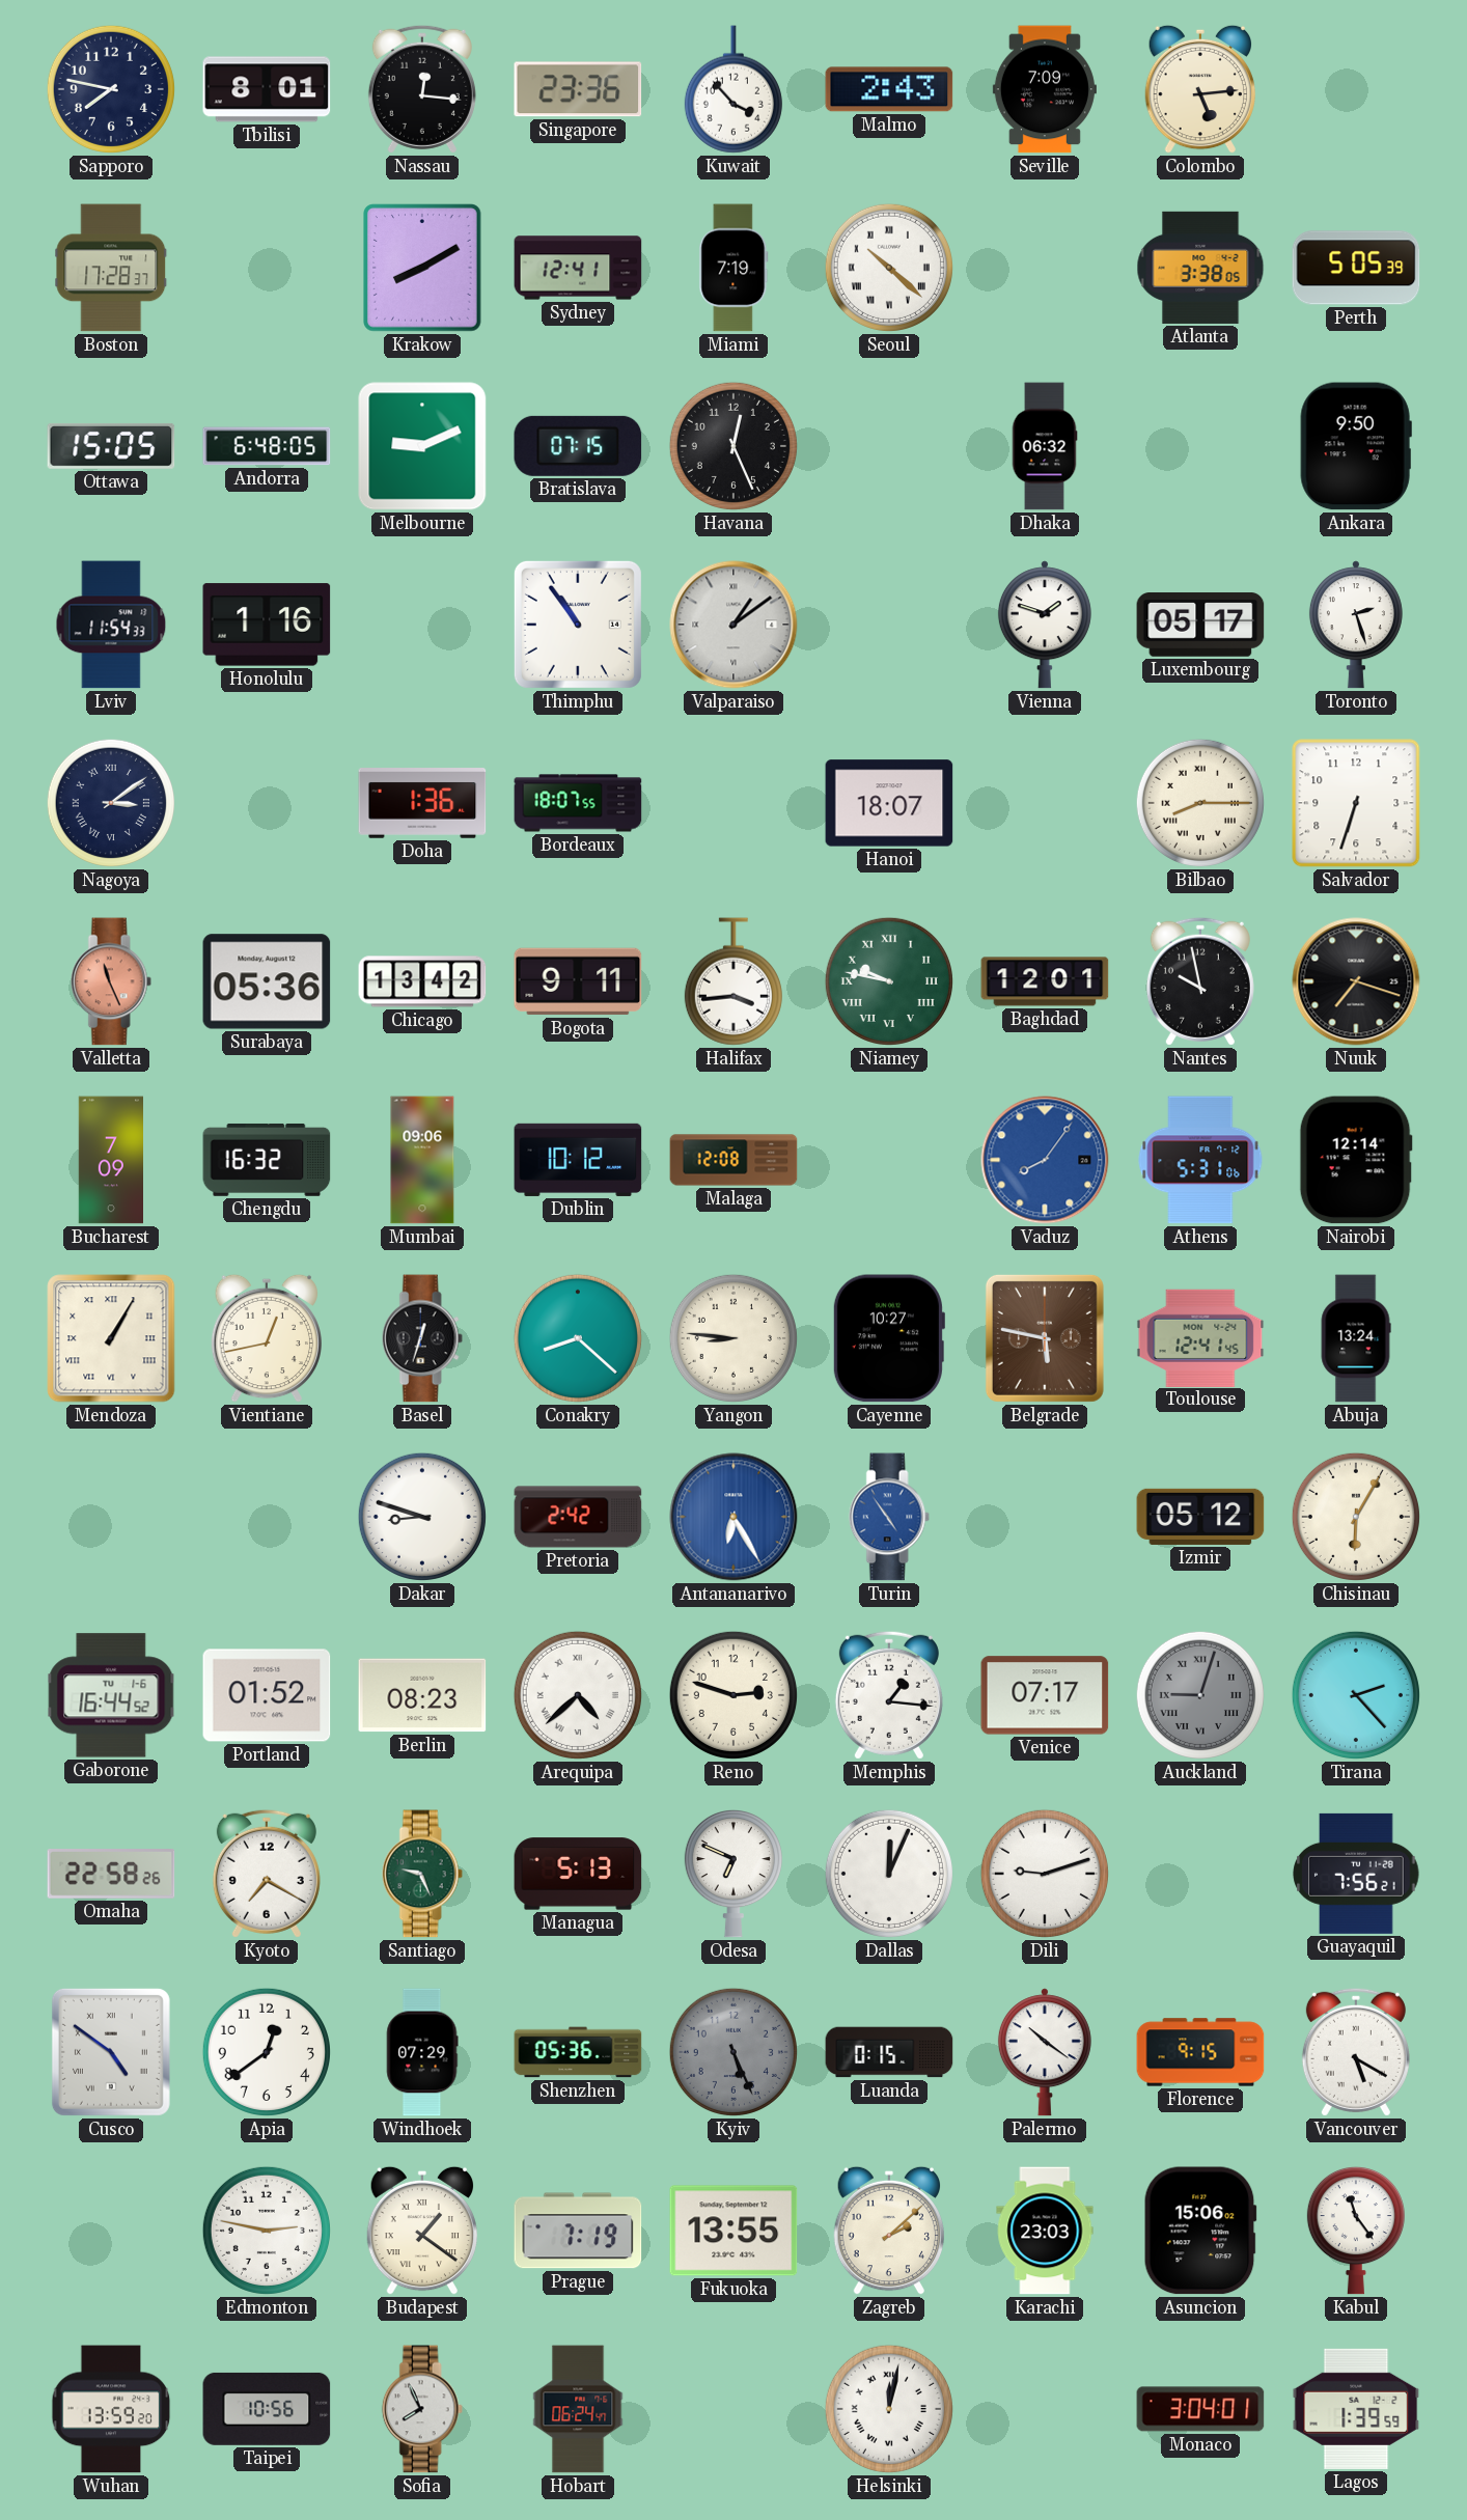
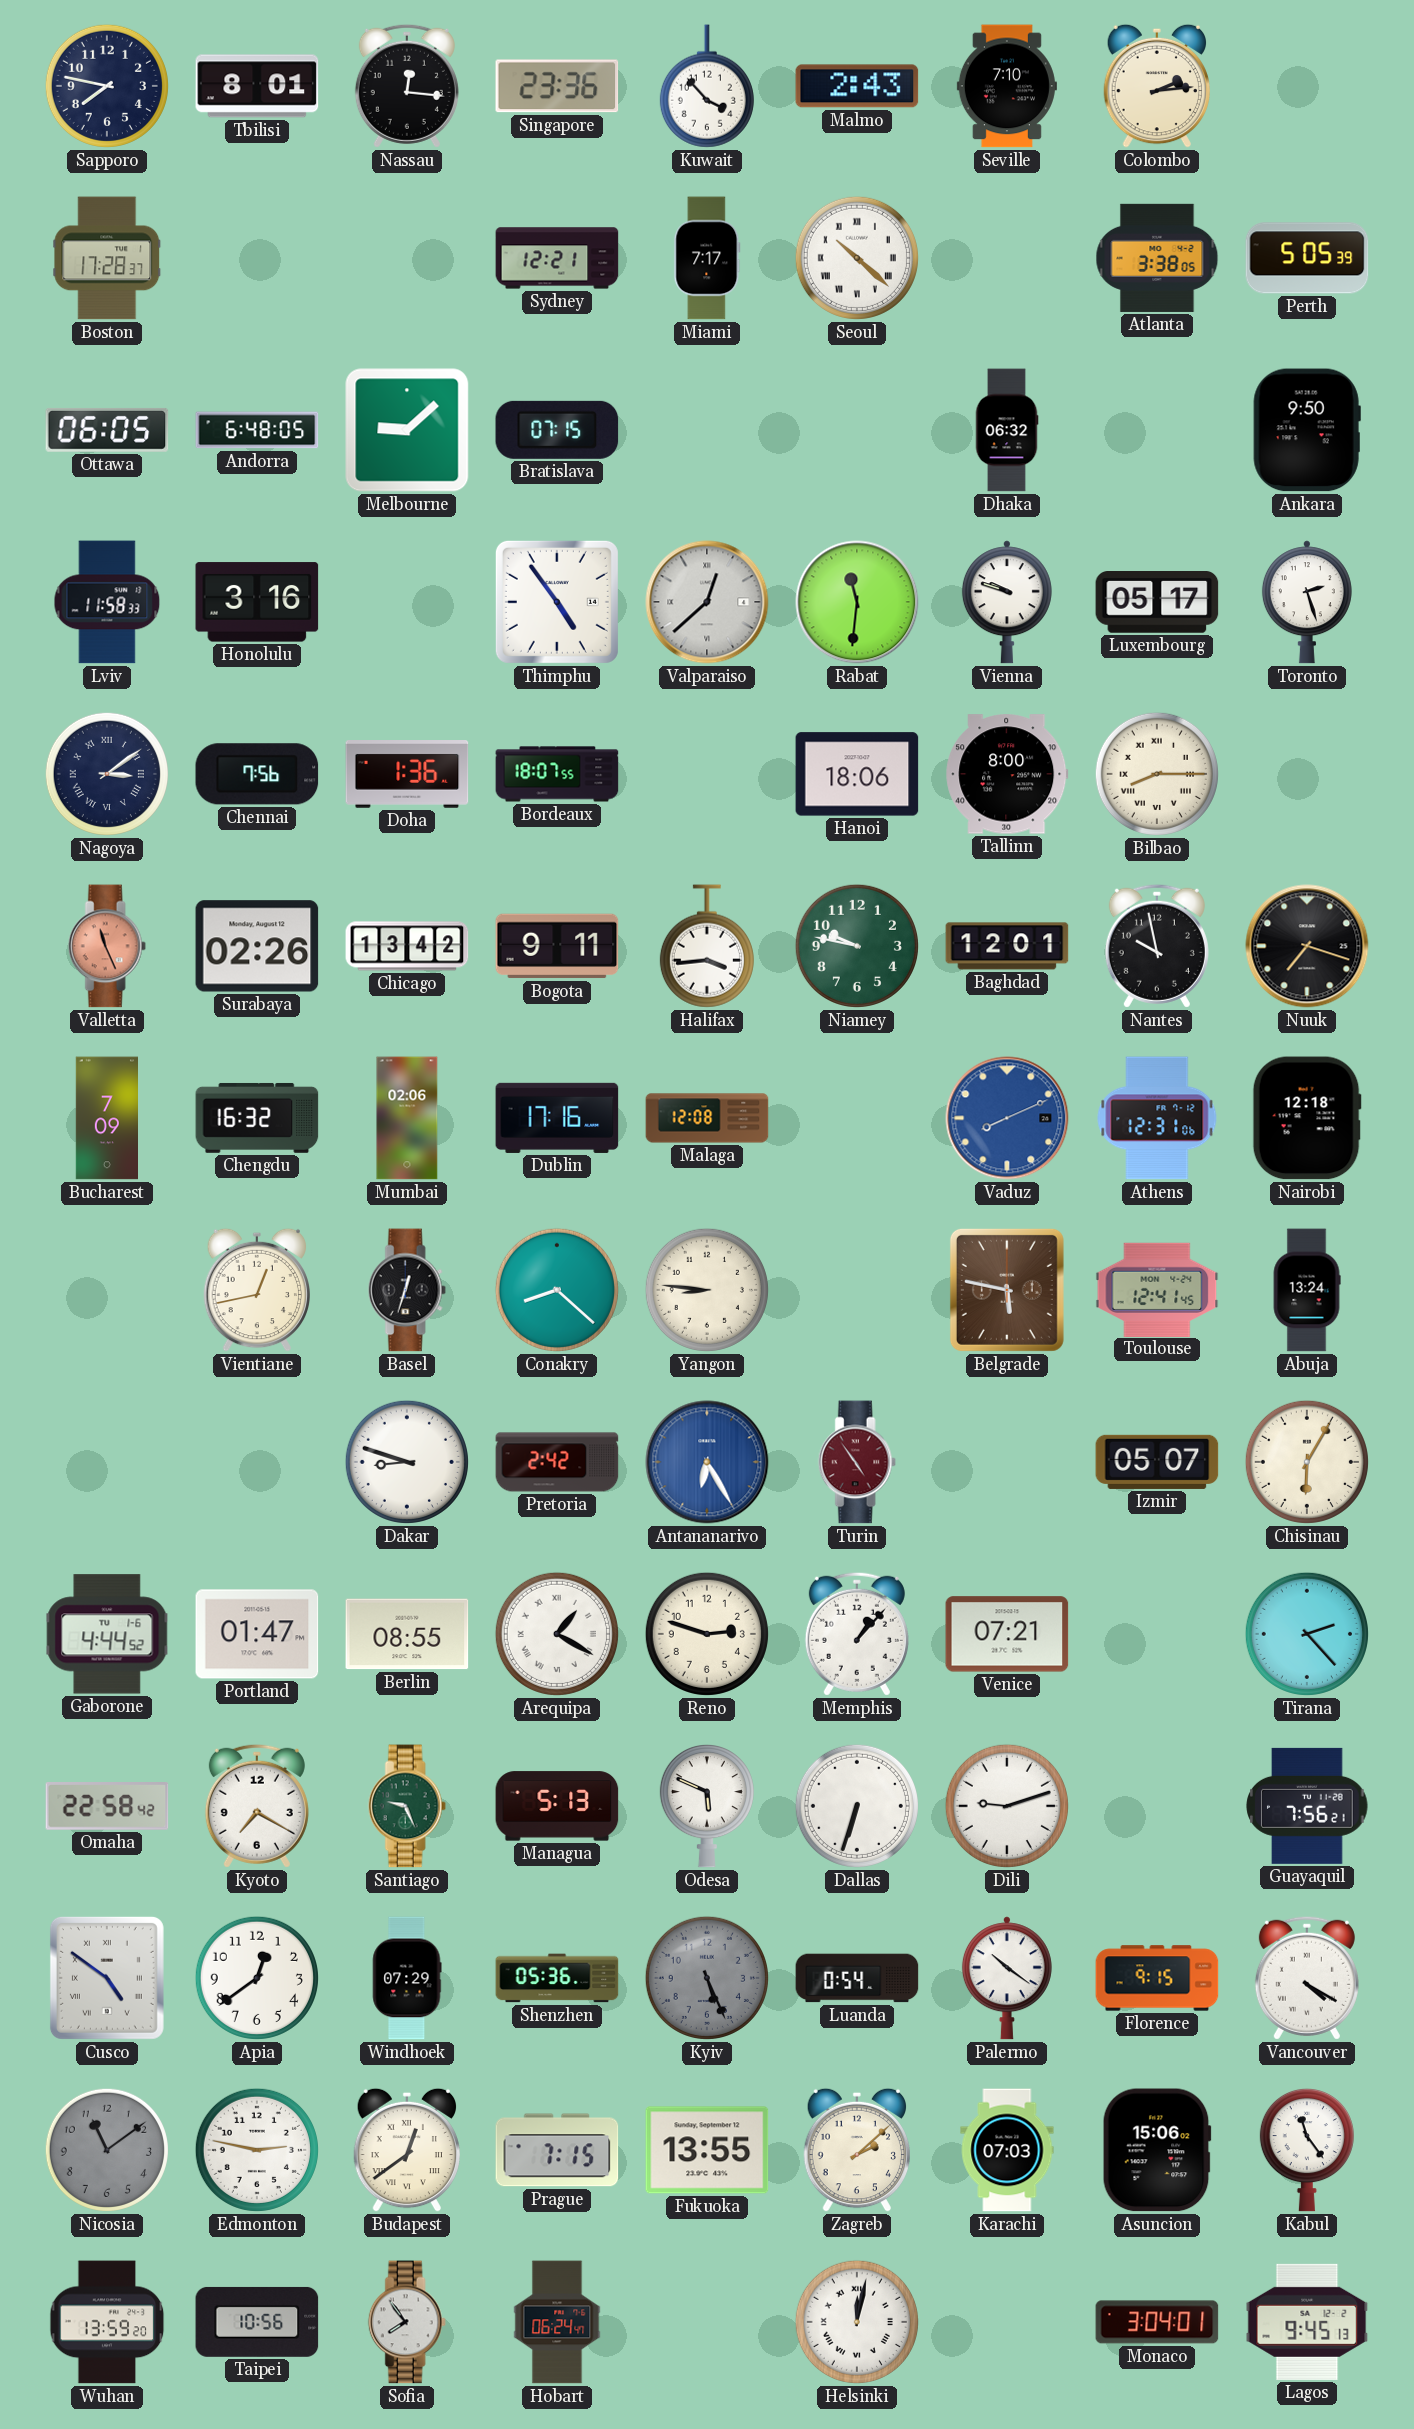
Seville: 7:09 -> 7:10
Colombo: 5:14 -> 2:14
Krakow: 8:10 -> none
Sydney: 12:41 -> 12:21
Miami: 7:19 -> 7:17
Ottawa: 15:05 -> 06:05
Melbourne: 9:11 -> 9:08
Havana: 12:26 -> none
Lviv: 11:54 -> 11:58
Honolulu: 1:16 -> 3:16
Thimphu: 10:54 -> 4:54
Valparaiso: 1:09 -> 12:38
Rabat: none -> 11:31
Vienna: 1:48 -> 9:48
Chennai: none -> 7:56
Hanoi: 18:07 -> 18:06
Tallinn: none -> 8:00
Salvador: 6:33 -> none
Surabaya: 05:36 -> 02:26
Niamey numerals: Roman -> Arabic
Mumbai: 09:06 -> 02:06
Dublin: 10:12 -> 17:16
Vaduz: 8:06 -> 8:11
Athens: 5:31 -> 12:31
Nairobi: 12:14 -> 12:18
Mendoza: 1:05 -> none
Cayenne: 10:27 -> none
Turin dial: blue -> burgundy
Izmir: 05:12 -> 05:07
Gaborone: 16:44 -> 4:44
Portland: 01:52 -> 01:47
Berlin: 08:23 -> 08:55
Arequipa: 4:38 -> 1:20
Memphis: 1:16 -> 1:07
Venice: 07:17 -> 07:21
Auckland: 9:03 -> none
Omaha: 22:58:26 -> 22:58:42
Odesa: 6:49 -> 5:49
Dallas: 12:04 -> 6:33
Luanda: 0:15 -> 0:54
Vancouver: 5:20 -> 4:20
Nicosia: none -> 11:09
Budapest: 1:21 -> 12:39
Prague: 7:19 -> 7:15
Karachi: 23:03 -> 07:03
Sofia: 7:56 -> 7:54
Lagos: 1:39 -> 9:45
